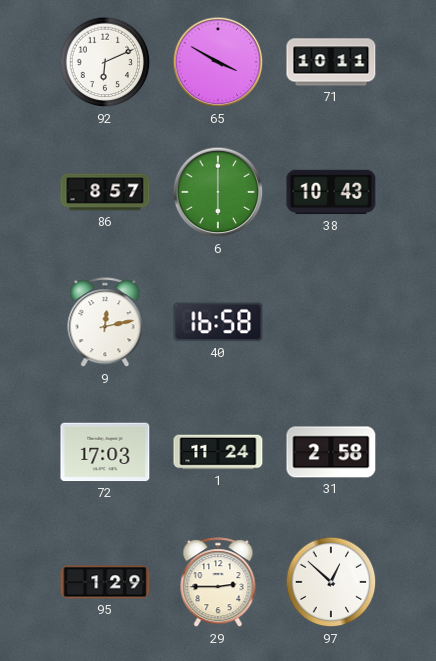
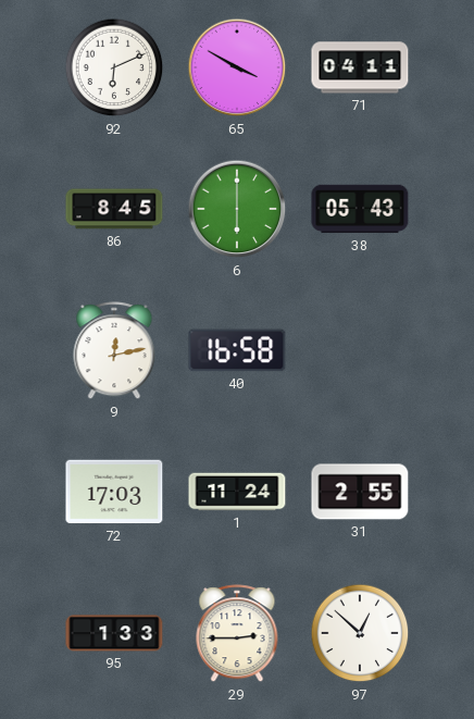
71: 10:11 -> 04:11
86: 8:57 -> 8:45
38: 10:43 -> 05:43
31: 2:58 -> 2:55
95: 1:29 -> 1:33
